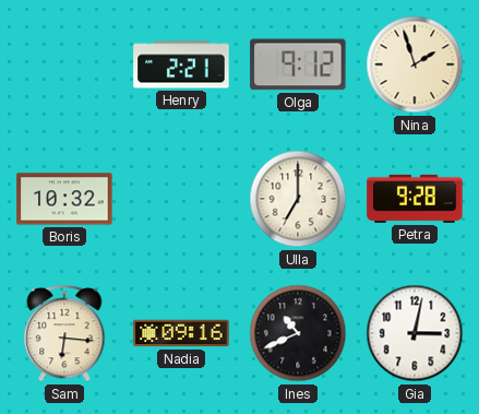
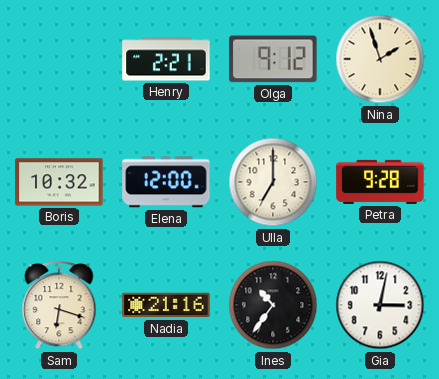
Elena: none -> 12:00
Sam: 6:16 -> 6:18
Nadia: 09:16 -> 21:16
Ines: 10:41 -> 10:36
